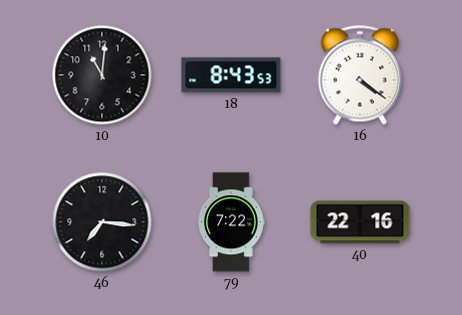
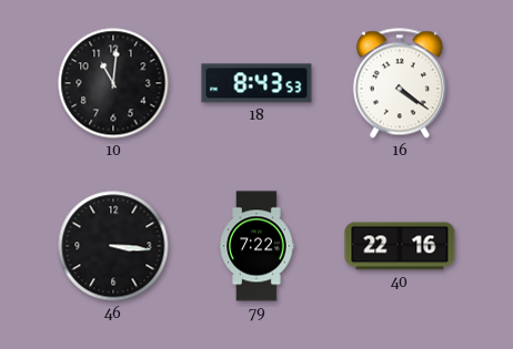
46: 7:16 -> 3:16
